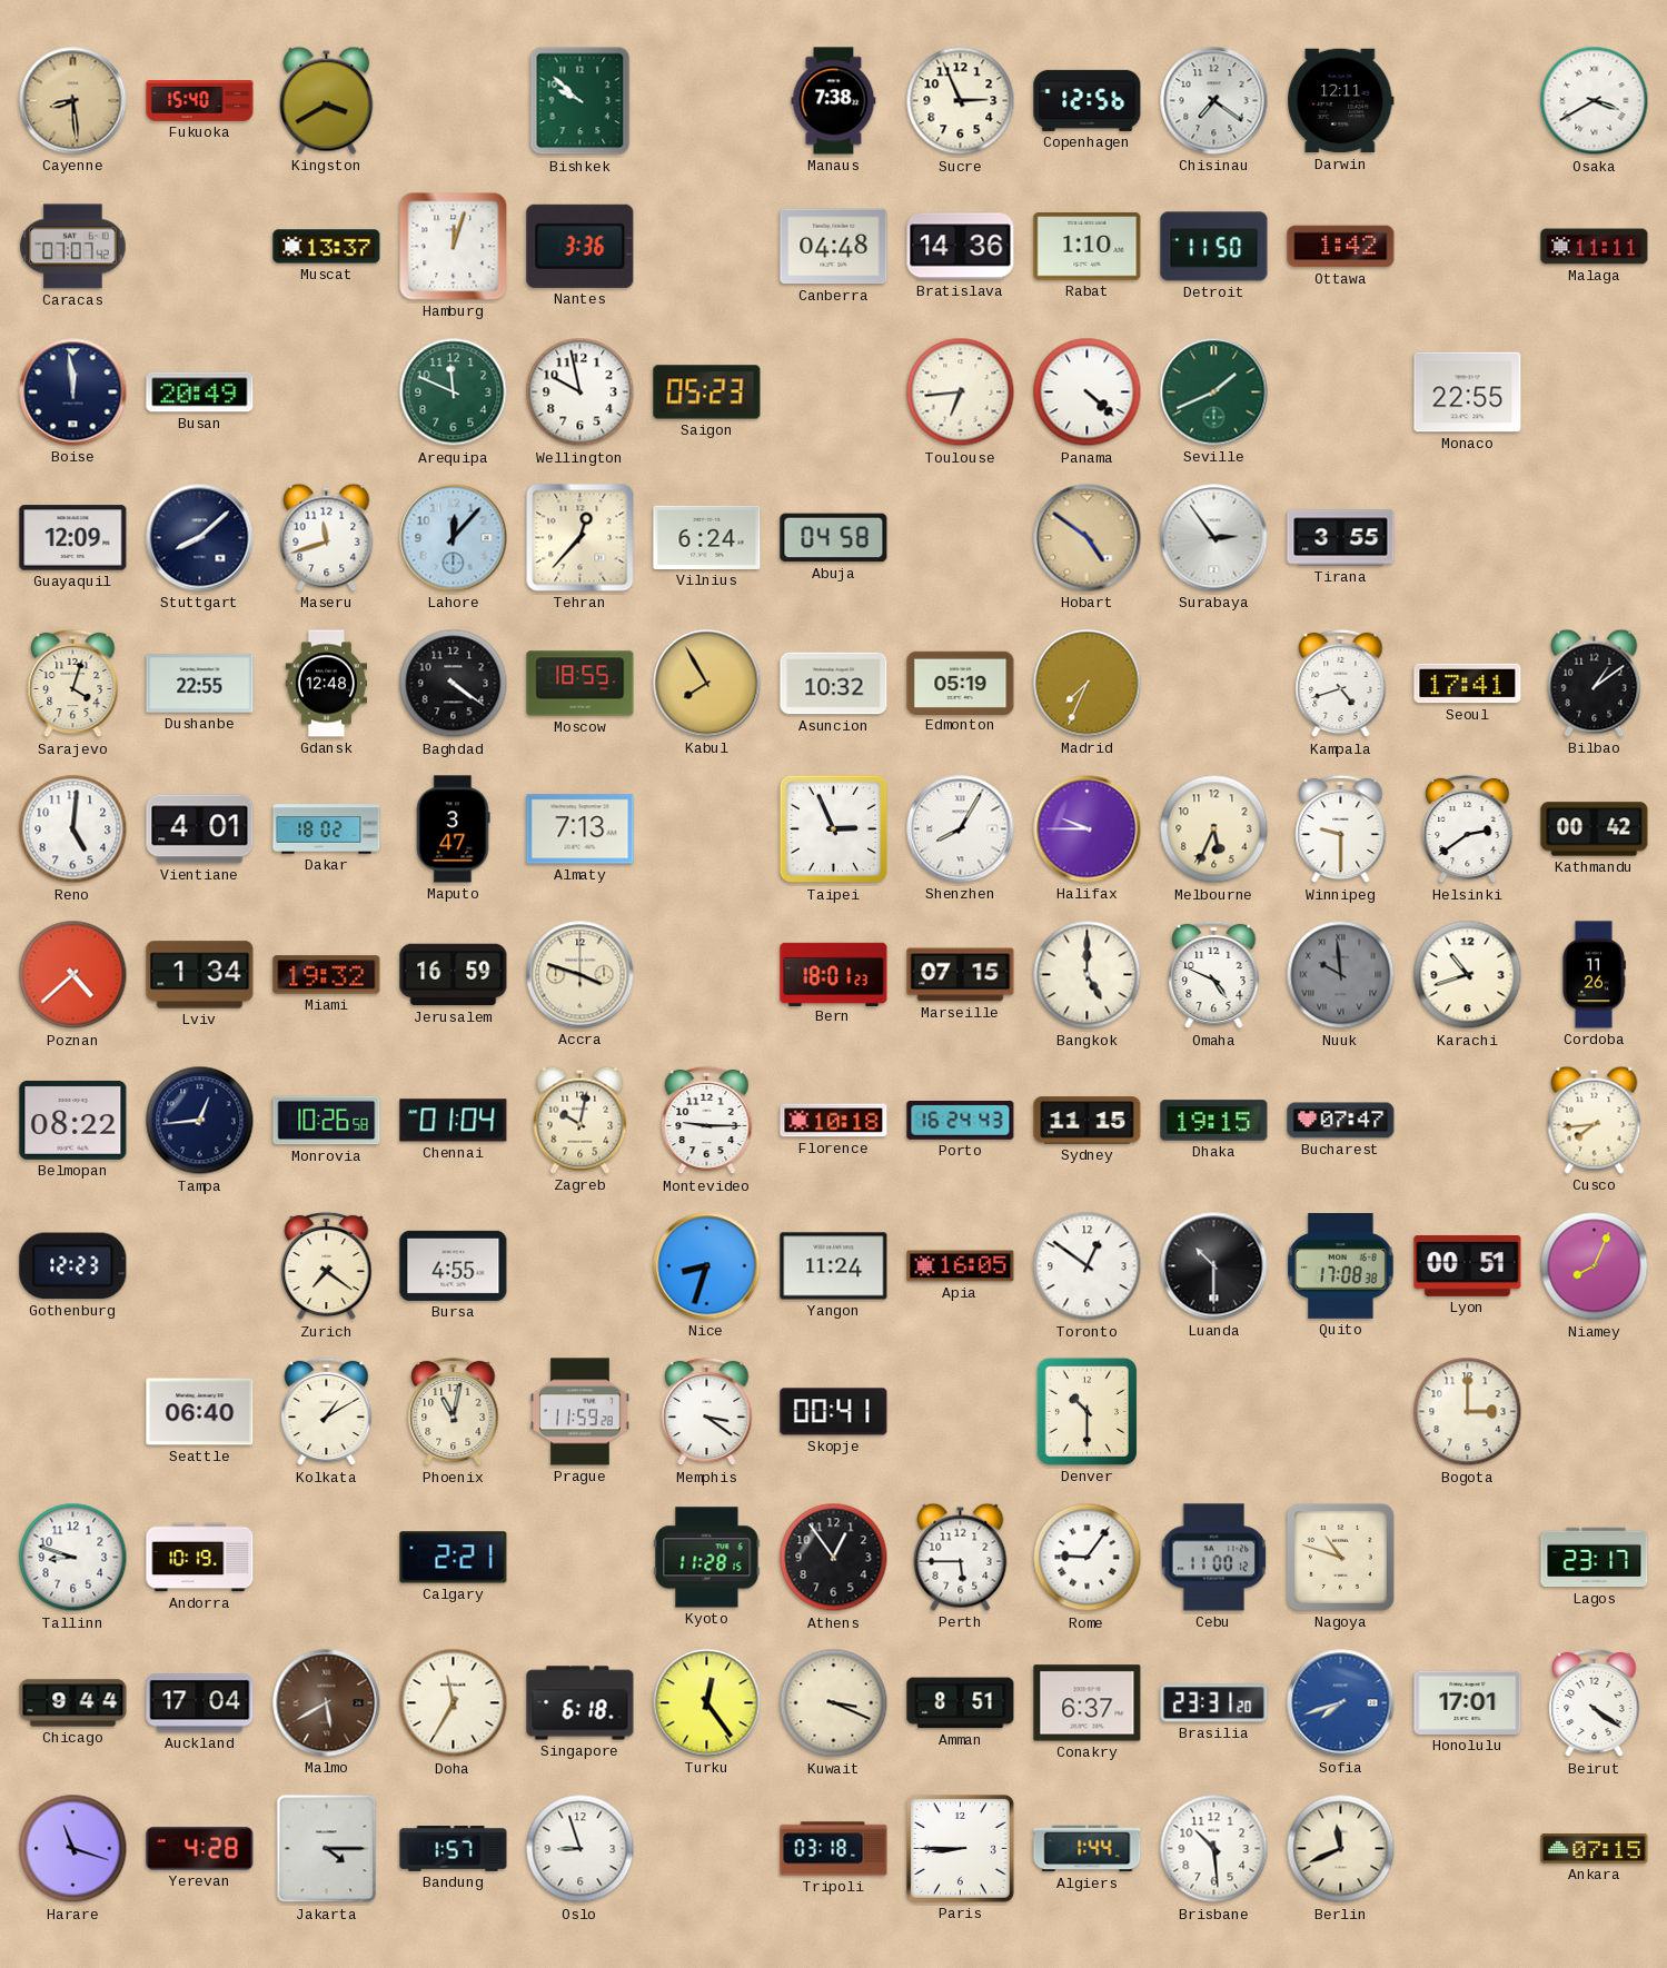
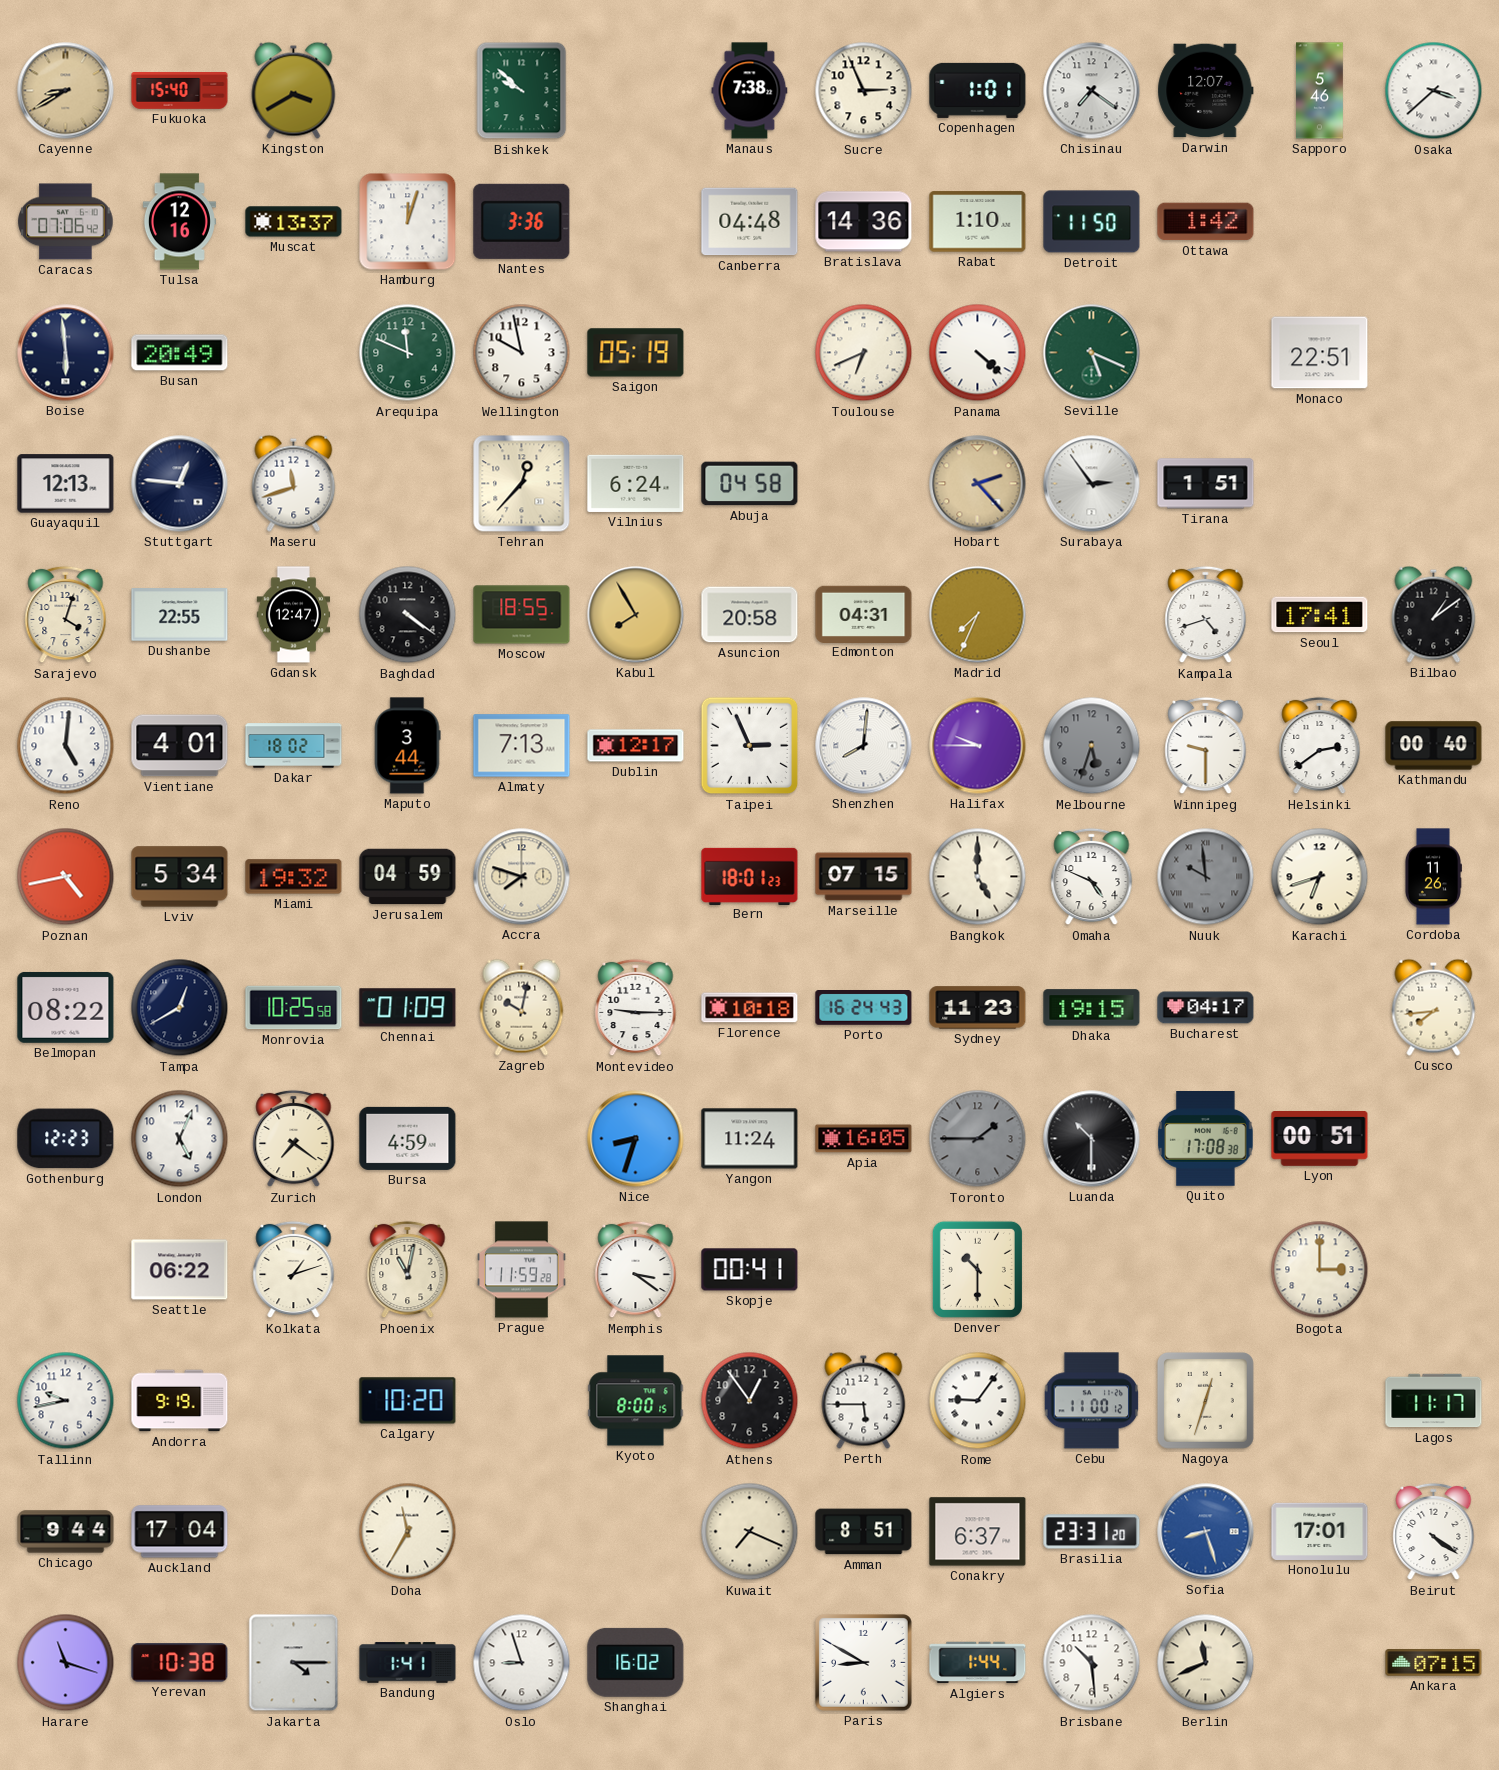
Cayenne: 8:29 -> 8:40
Copenhagen: 12:56 -> 1:01
Darwin: 12:11 -> 12:07
Sapporo: none -> 5:46
Osaka: 3:40 -> 3:38
Caracas: 07:07 -> 07:06
Tulsa: none -> 12:16
Malaga: 11:11 -> none
Boise: 11:59 -> 5:59
Saigon: 05:23 -> 05:19
Toulouse: 6:44 -> 6:41
Seville: 1:41 -> 5:19
Monaco: 22:55 -> 22:51
Guayaquil: 12:09 -> 12:13
Stuttgart: 8:08 -> 12:46
Lahore: 12:07 -> none
Hobart: 4:51 -> 2:23
Tirana: 3:55 -> 1:51
Gdansk: 12:48 -> 12:47
Asuncion: 10:32 -> 20:58
Edmonton: 05:19 -> 04:31
Maputo: 3:47 -> 3:44
Dublin: none -> 12:17
Shenzhen: 8:05 -> 8:01
Melbourne: 5:34 -> 5:33
Melbourne dial: cream -> grey
Kathmandu: 00:42 -> 00:40
Poznan: 4:38 -> 4:43
Lviv: 1:34 -> 5:34
Jerusalem: 16:59 -> 04:59
Accra: 3:48 -> 7:48
Karachi: 10:42 -> 6:42
Tampa: 12:44 -> 12:40
Monrovia: 10:26 -> 10:25
Chennai: 01:04 -> 01:09
Sydney: 11:15 -> 11:23
Bucharest: 07:47 -> 04:17
London: none -> 5:04
Bursa: 4:55 -> 4:59
Toronto: 12:51 -> 1:45
Toronto dial: white -> grey
Niamey: 8:04 -> none
Seattle: 06:40 -> 06:22
Kolkata: 1:10 -> 1:12
Tallinn: 8:48 -> 9:43
Andorra: 10:19 -> 9:19
Calgary: 2:21 -> 10:20
Kyoto: 11:28 -> 8:00
Nagoya: 10:48 -> 12:33
Lagos: 23:17 -> 11:17
Malmo: 5:40 -> none
Singapore: 6:18 -> none
Turku: 12:24 -> none
Kuwait: 3:19 -> 7:19
Sofia: 7:42 -> 8:27
Yerevan: 4:28 -> 10:38
Bandung: 1:57 -> 1:41
Shanghai: none -> 16:02
Tripoli: 03:18 -> none
Paris: 8:45 -> 8:50
